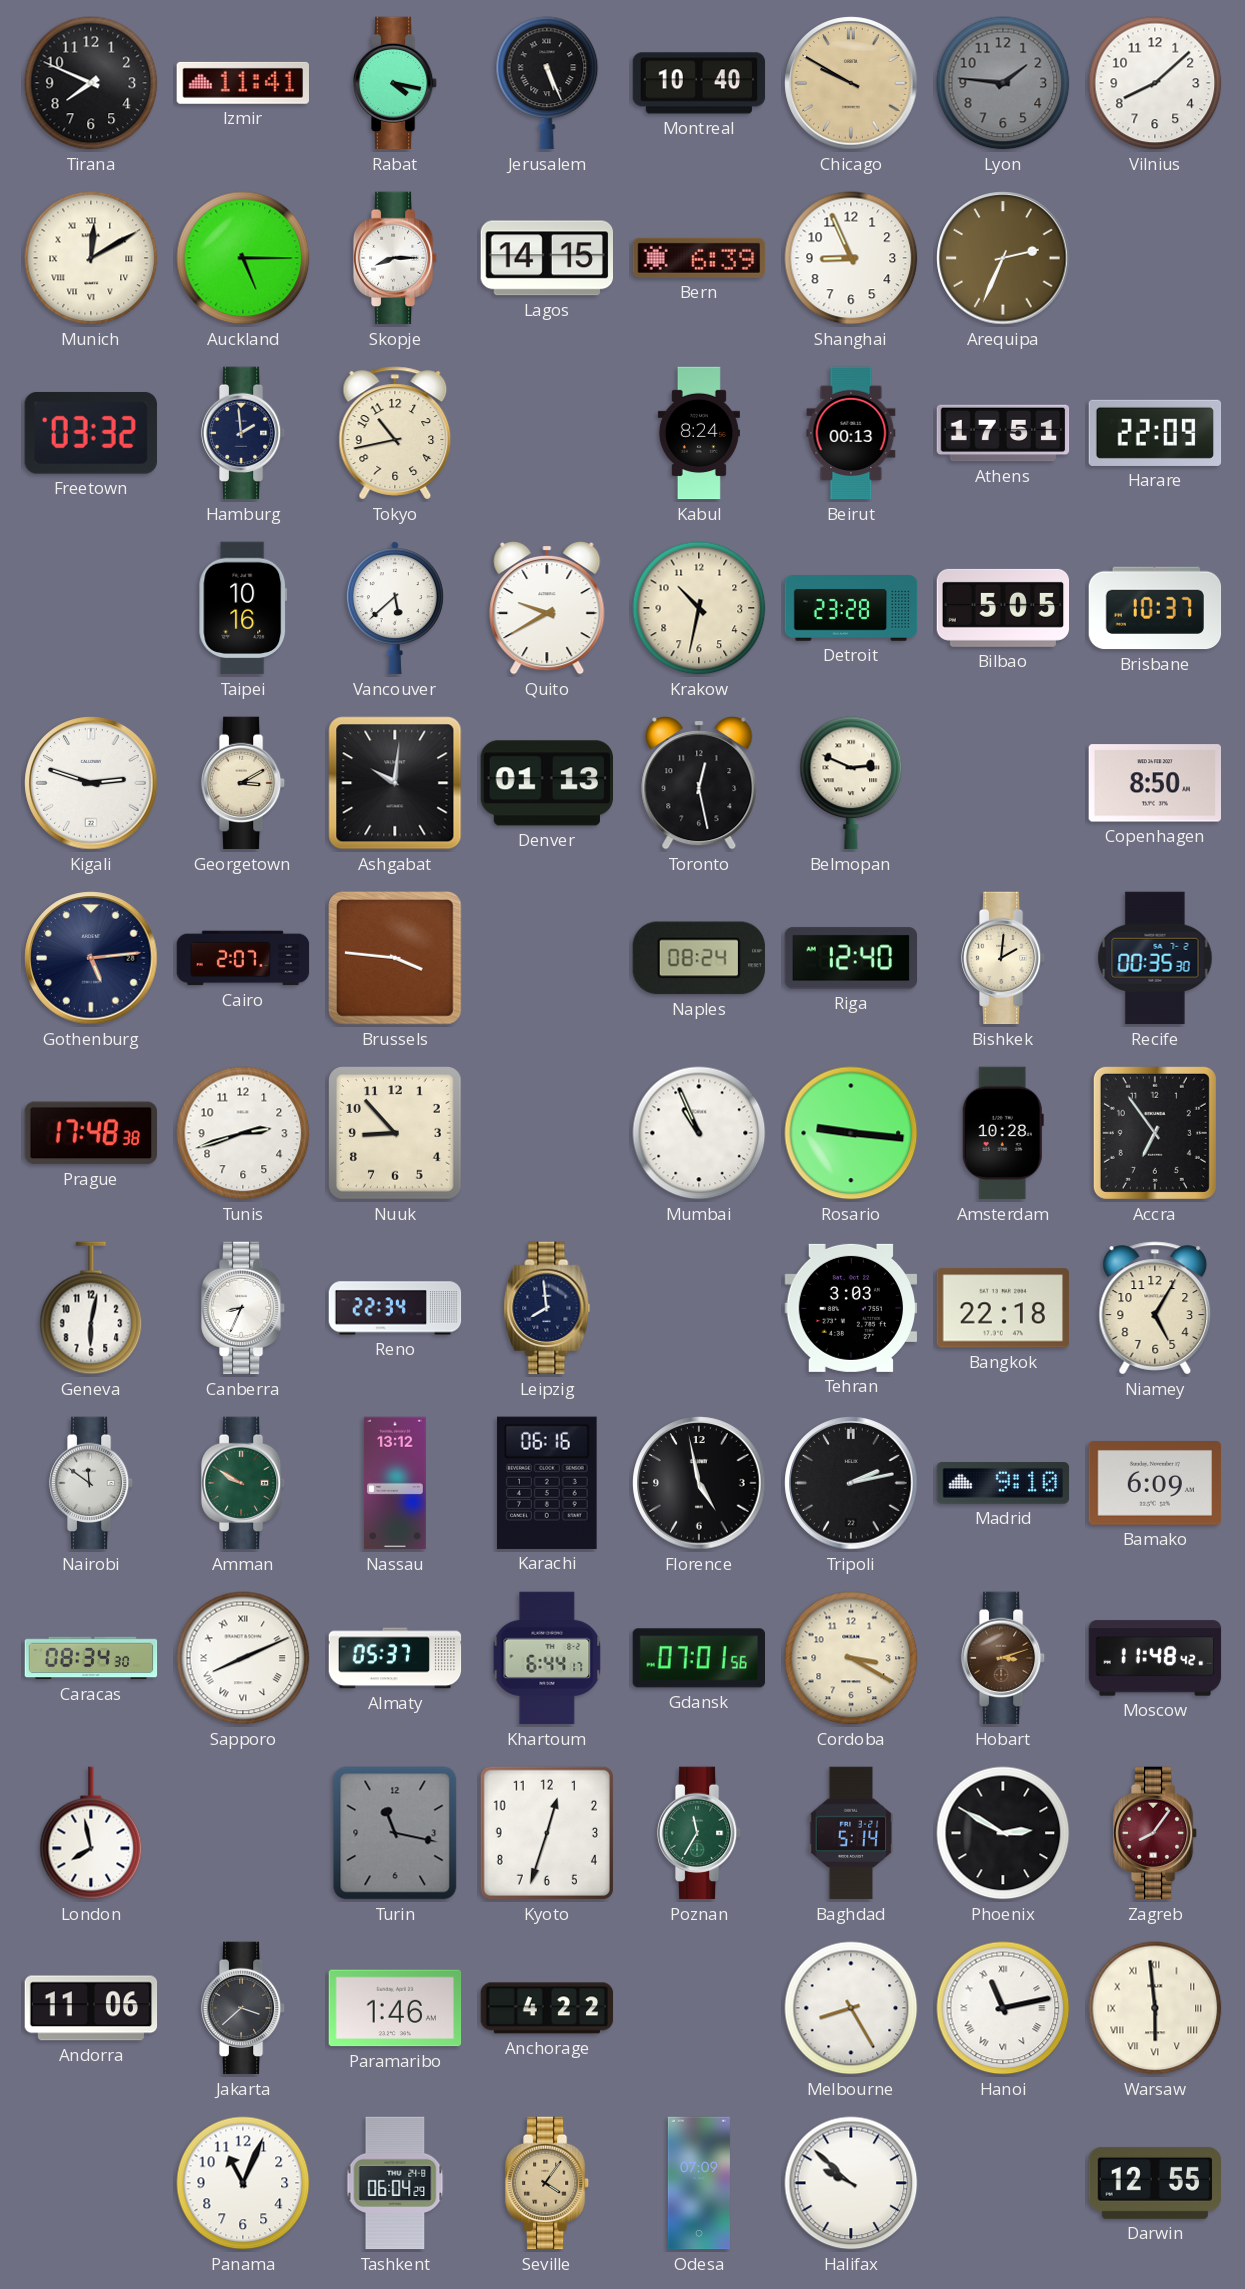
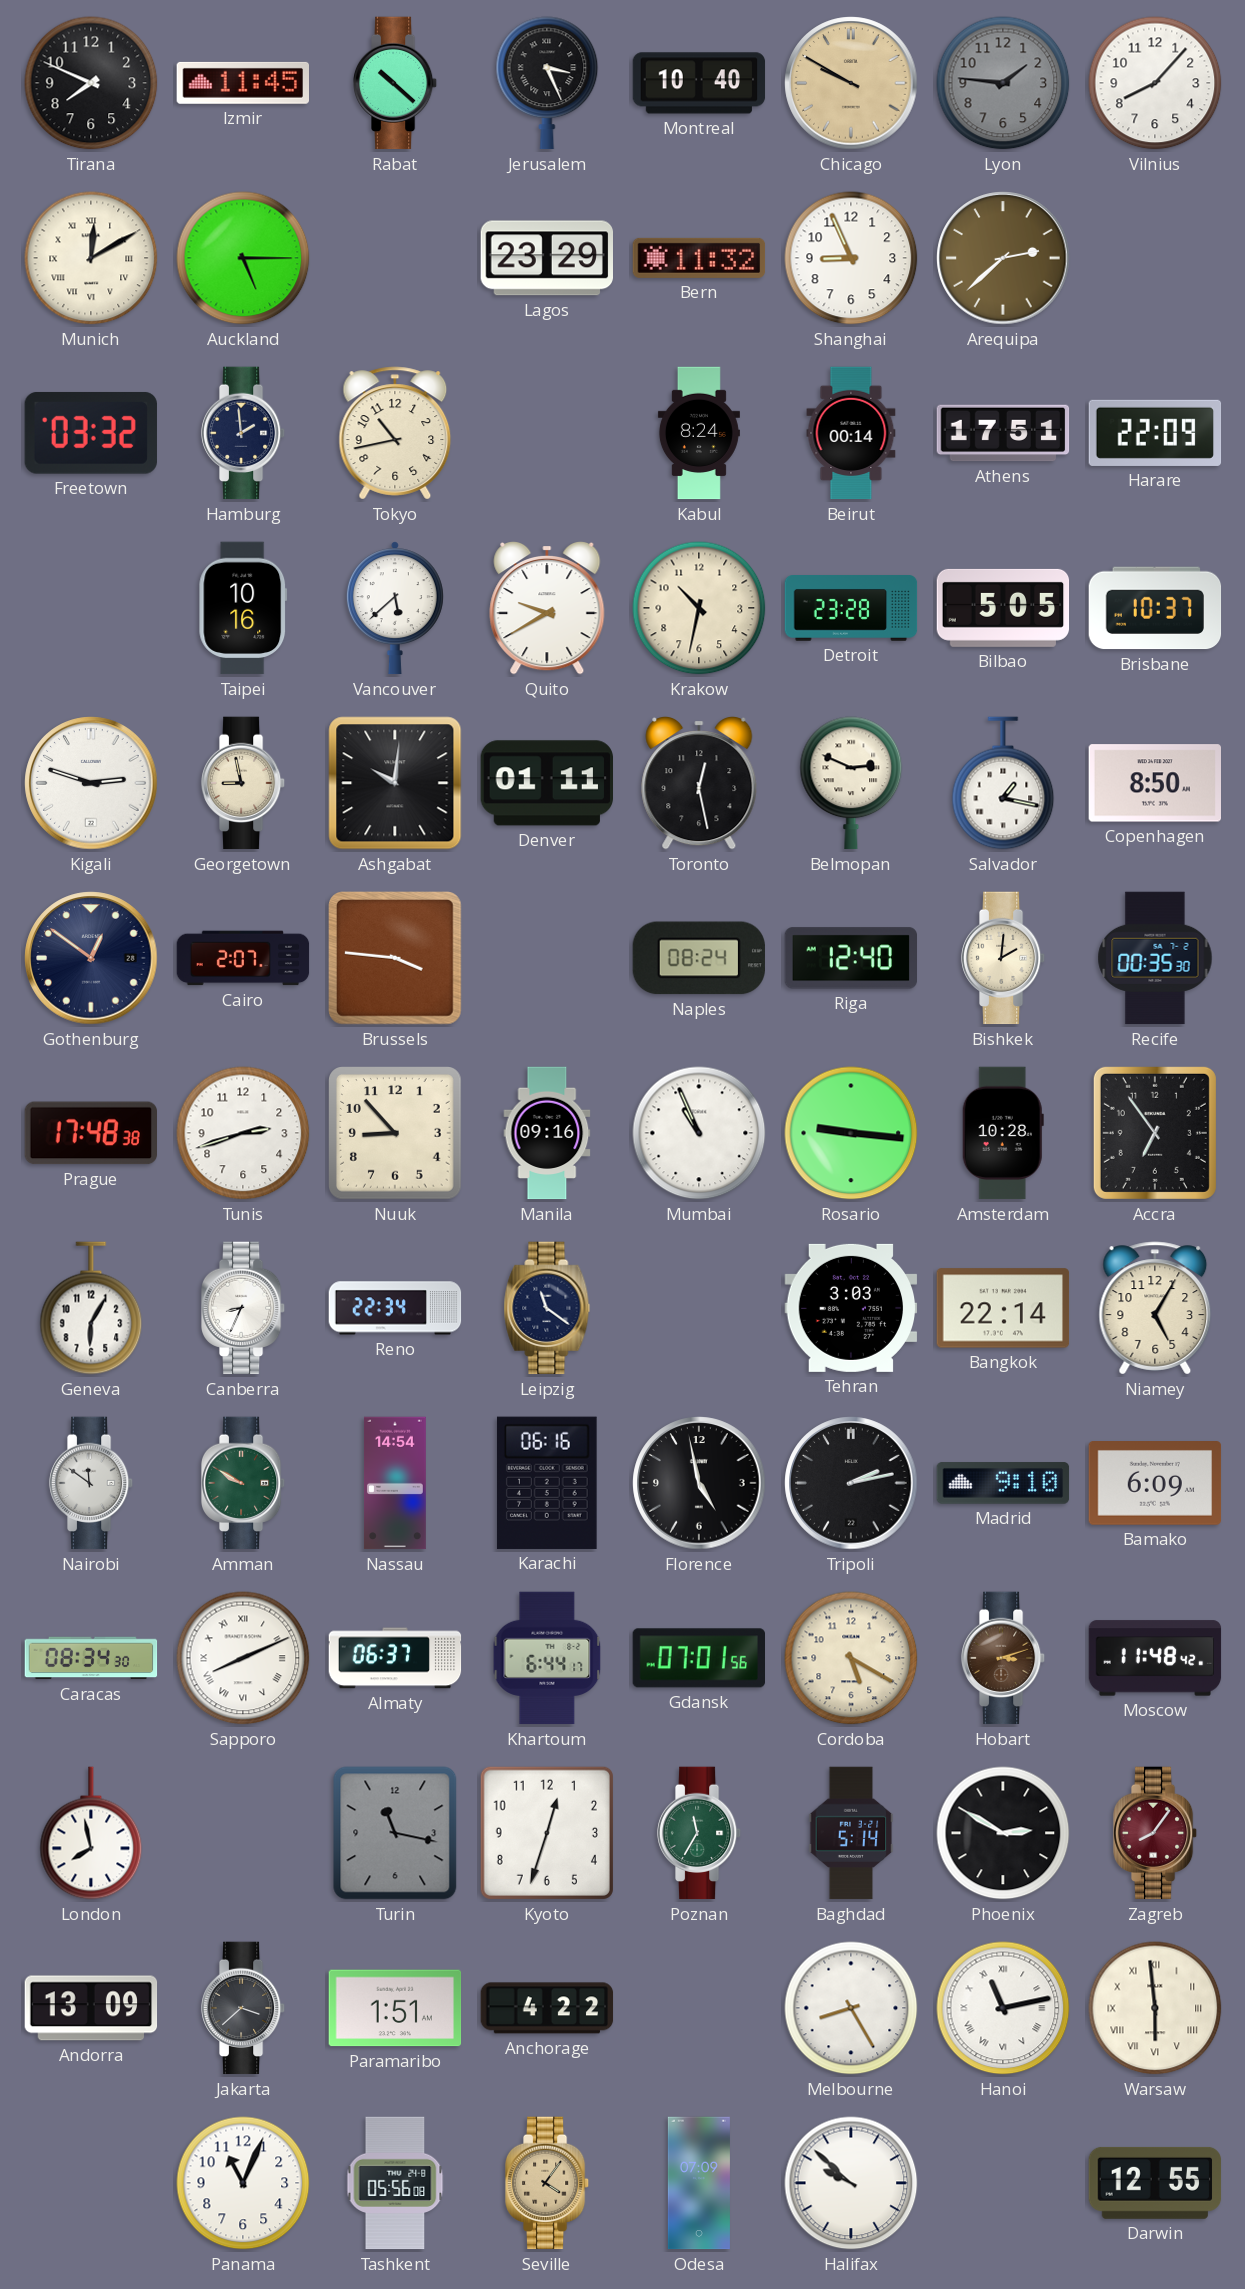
Izmir: 11:41 -> 11:45
Rabat: 4:17 -> 10:22
Jerusalem: 5:26 -> 3:26
Vilnius: 8:08 -> 8:07
Skopje: 8:15 -> none
Lagos: 14:15 -> 23:29
Bern: 6:39 -> 11:32
Arequipa: 2:34 -> 2:38
Beirut: 00:13 -> 00:14
Georgetown: 3:10 -> 8:58
Denver: 01:13 -> 01:11
Salvador: none -> 1:17
Gothenburg: 5:14 -> 12:51
Manila: none -> 09:16
Geneva: 6:02 -> 6:05
Leipzig: 7:59 -> 11:21
Bangkok: 22:18 -> 22:14
Nassau: 13:12 -> 14:54
Almaty: 05:37 -> 06:37
Cordoba: 3:20 -> 5:20
Andorra: 11:06 -> 13:09
Paramaribo: 1:46 -> 1:51
Tashkent: 06:04 -> 05:56
